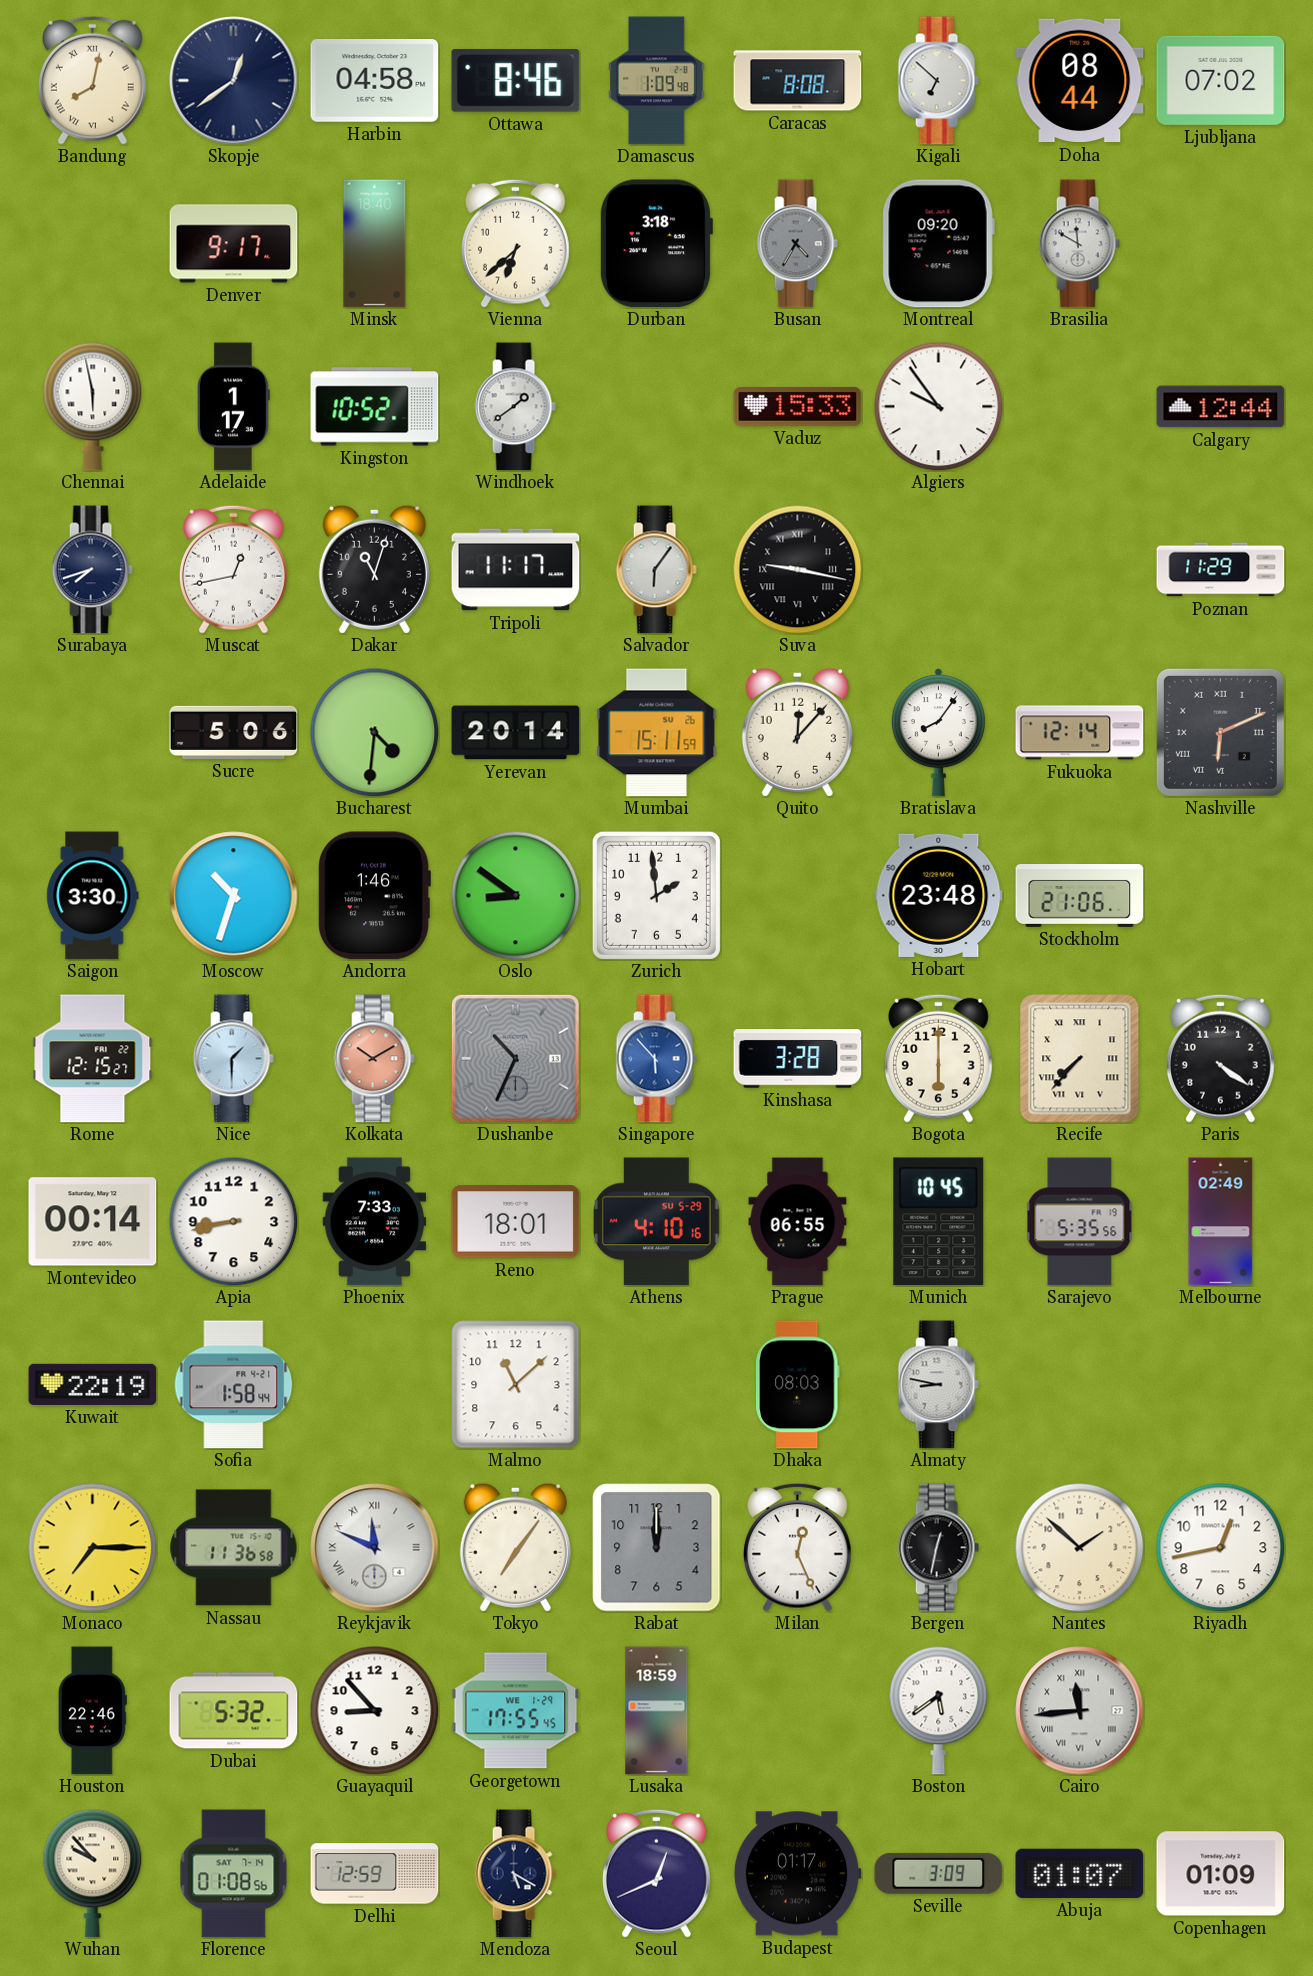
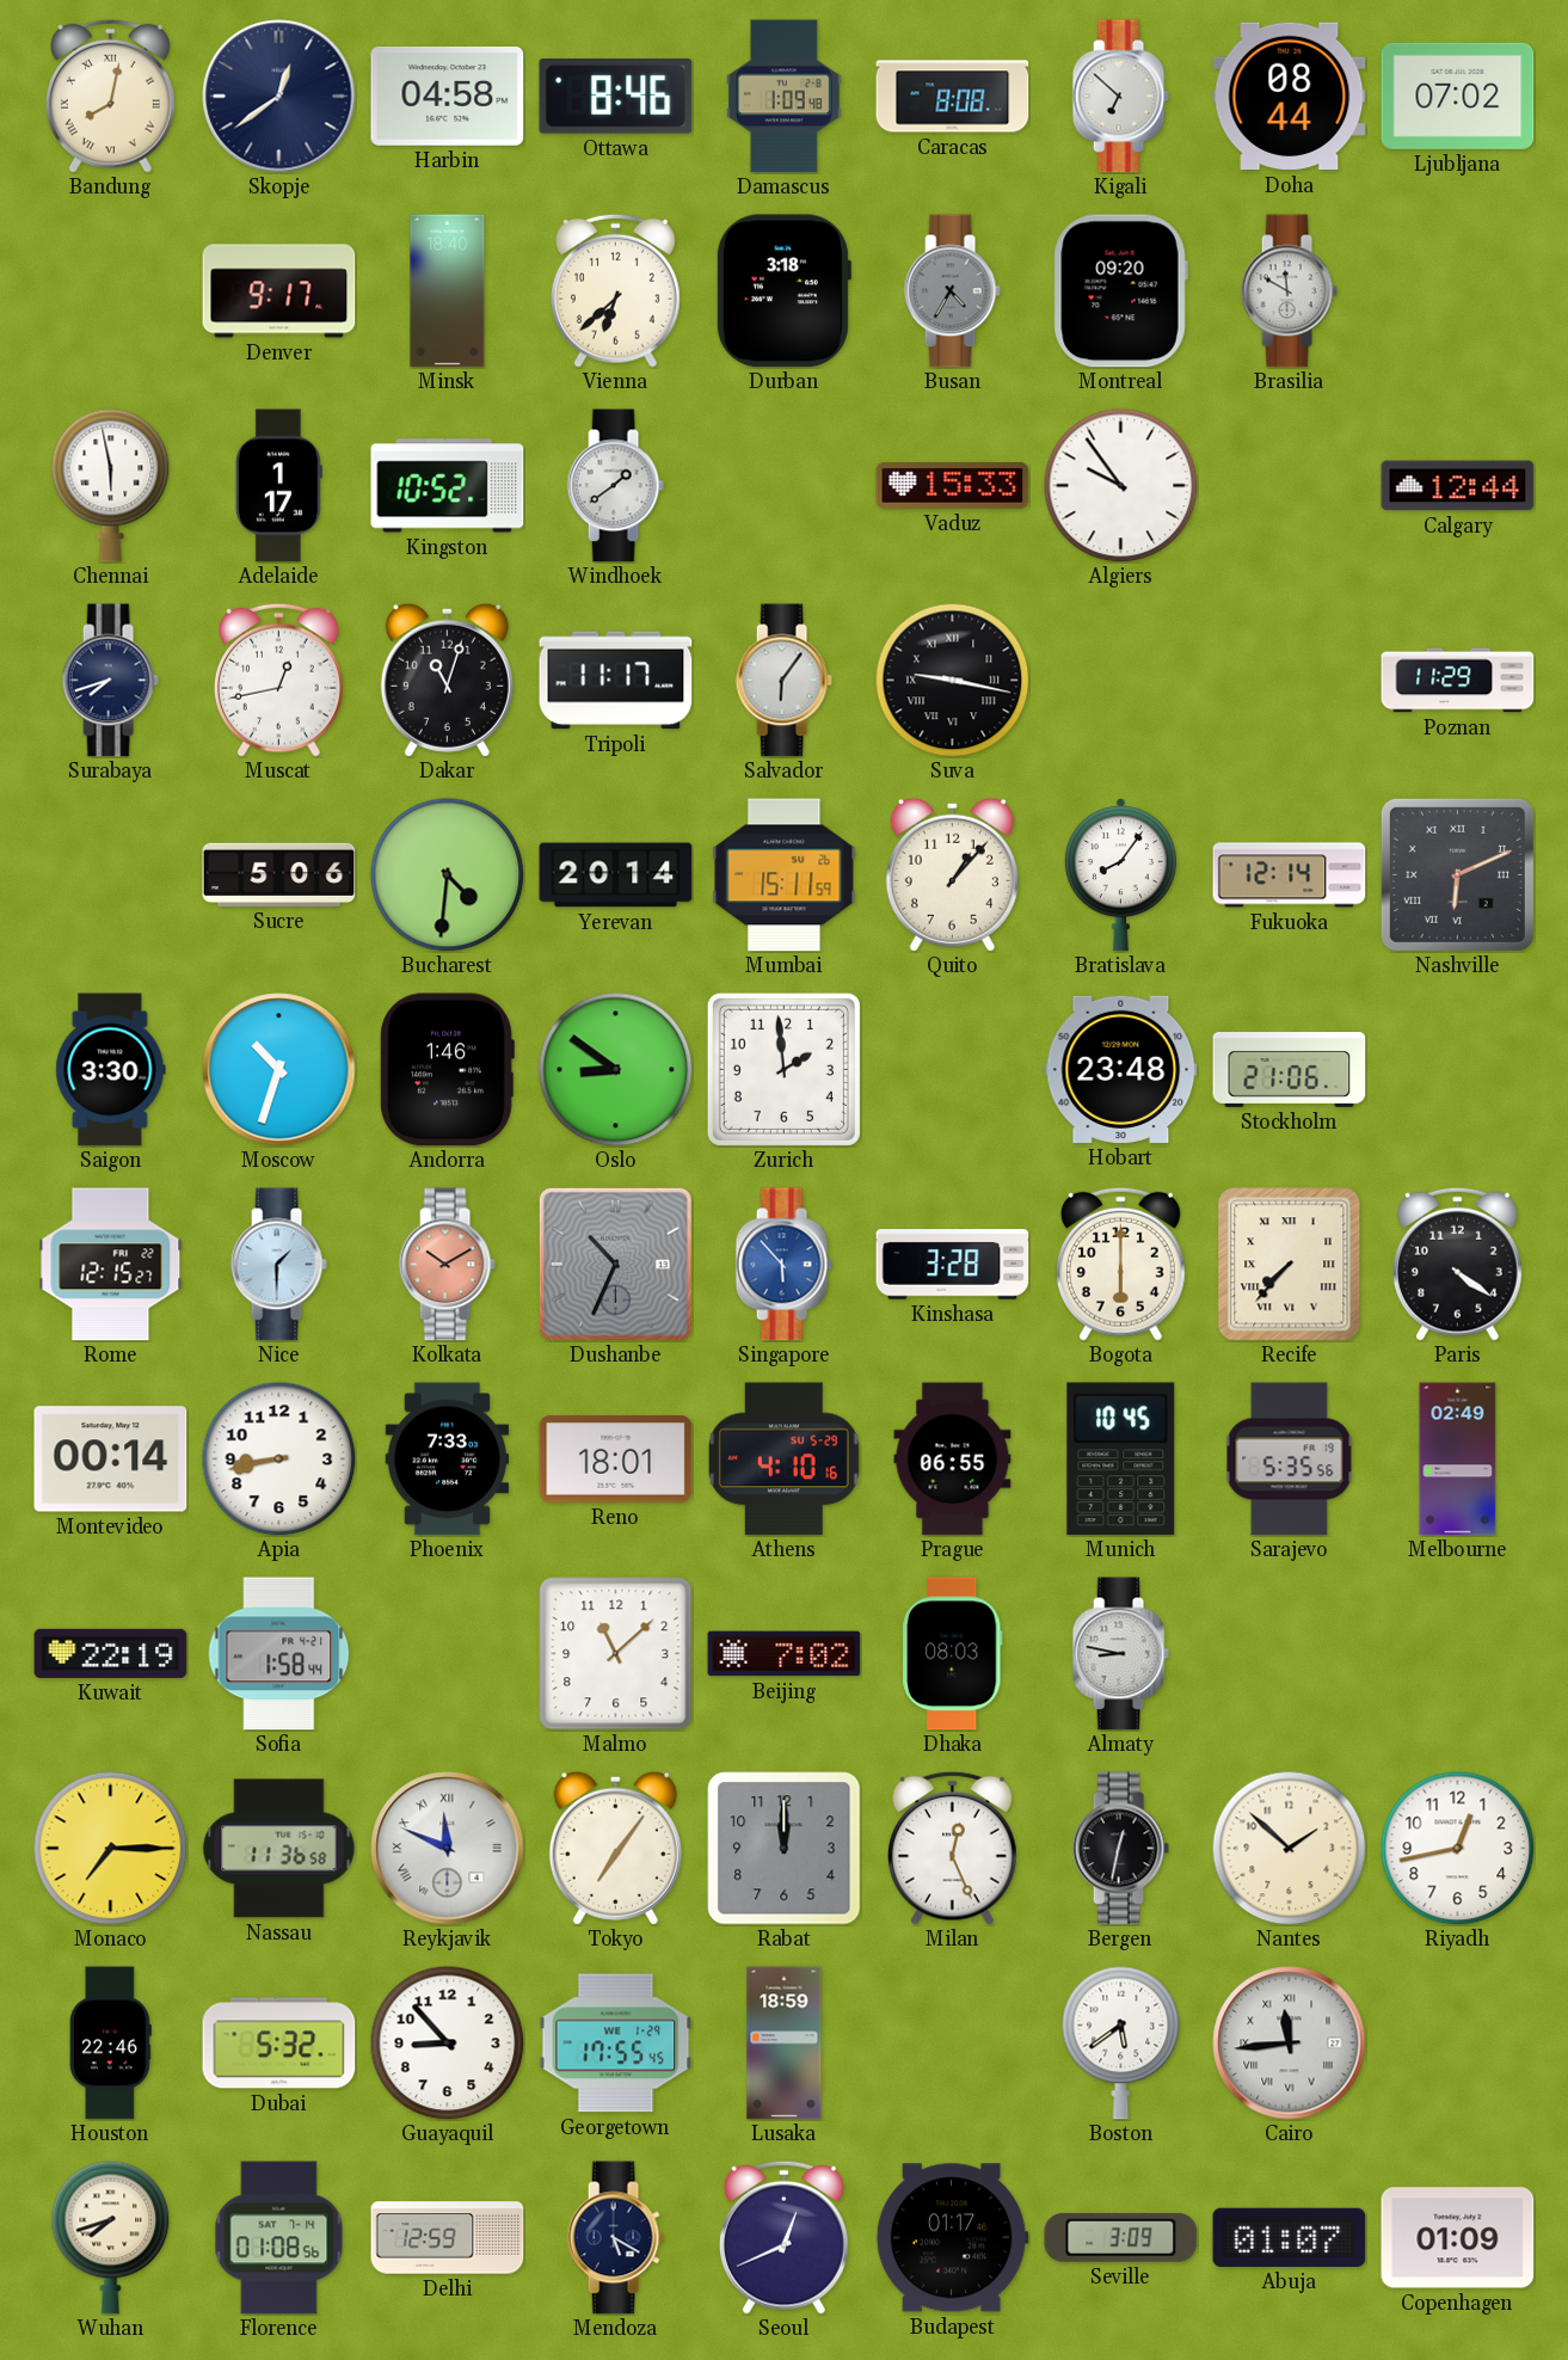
Quito: 12:07 -> 1:07
Beijing: none -> 7:02
Wuhan: 9:53 -> 7:42
